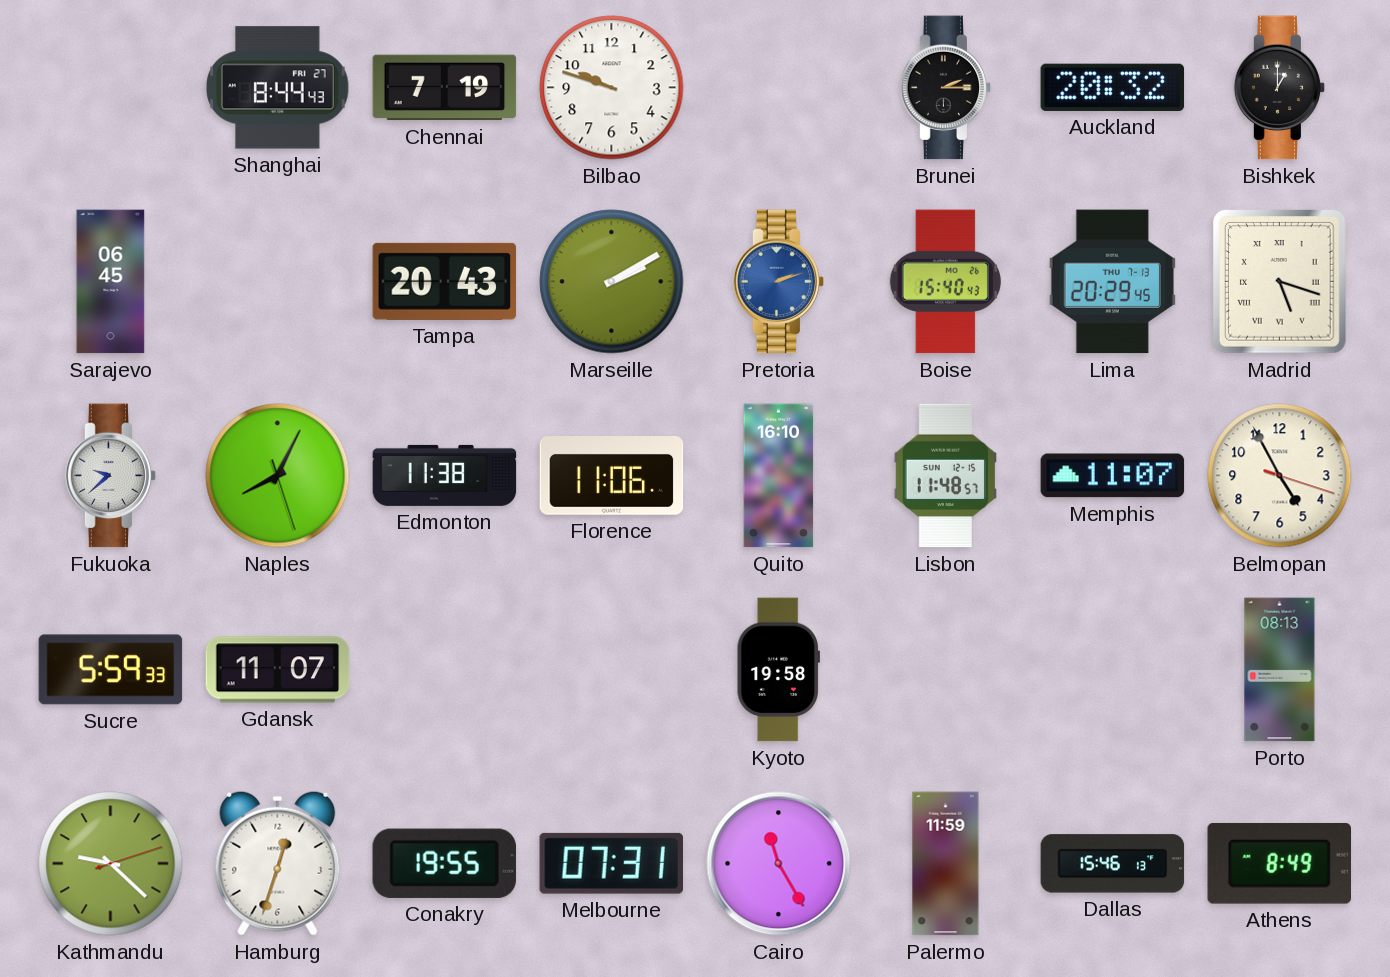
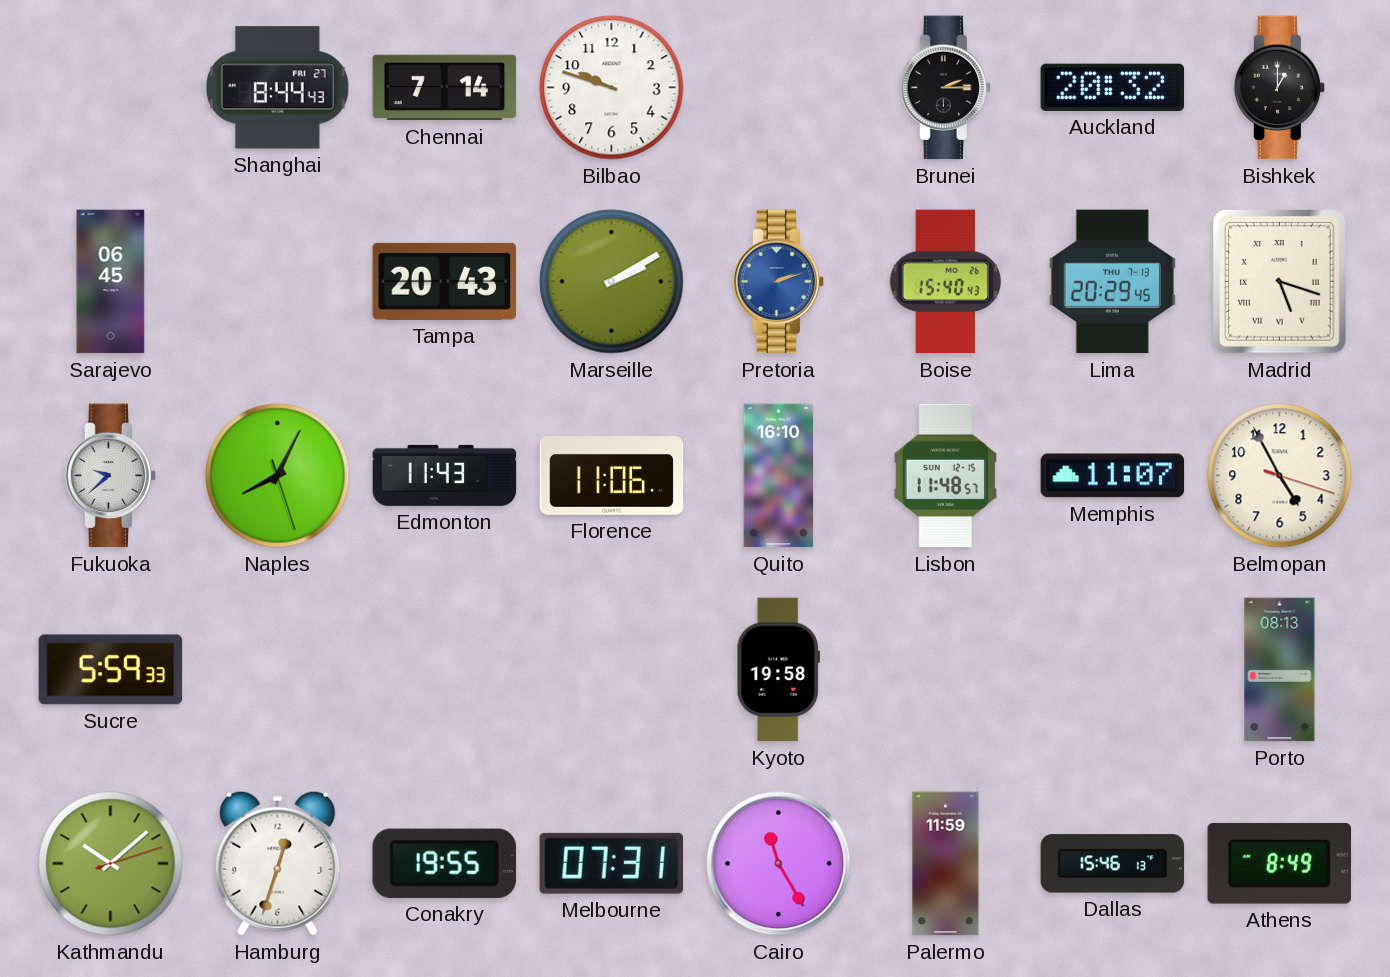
Chennai: 7:19 -> 7:14
Edmonton: 11:38 -> 11:43
Gdansk: 11:07 -> none
Kathmandu: 9:22 -> 10:08
